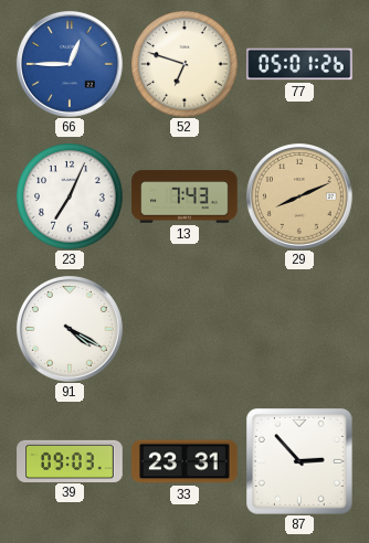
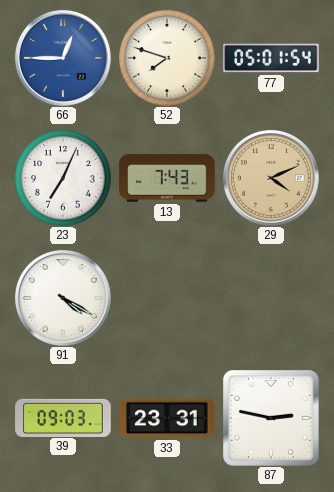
52: 6:48 -> 7:48
77: 05:01:26 -> 05:01:54
29: 8:11 -> 4:11
87: 2:53 -> 2:47
